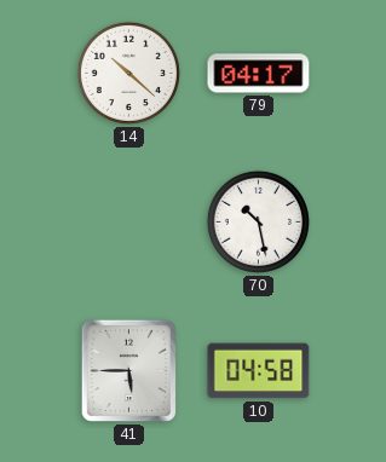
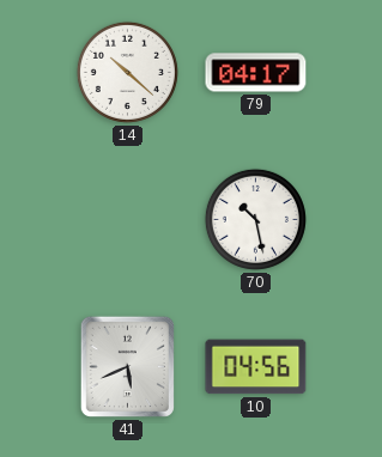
41: 5:45 -> 5:41
10: 04:58 -> 04:56
